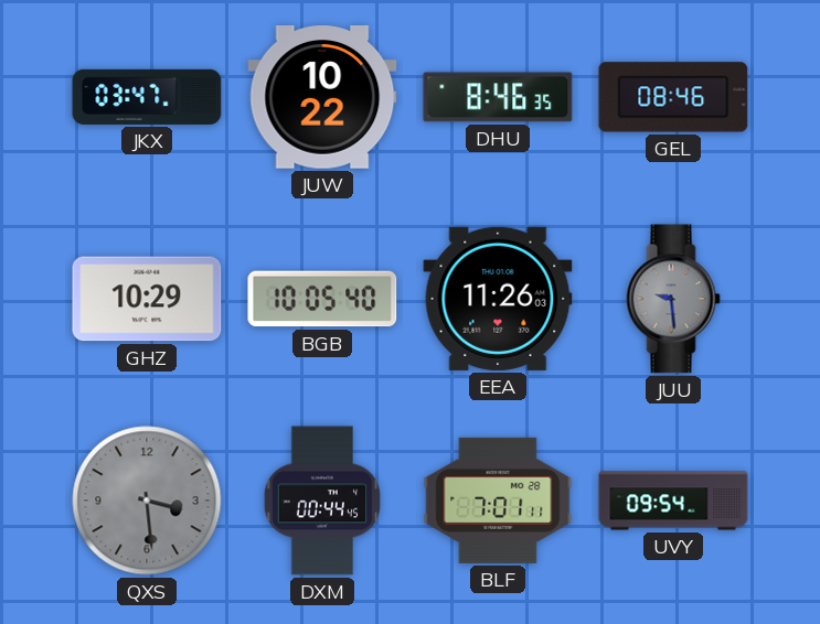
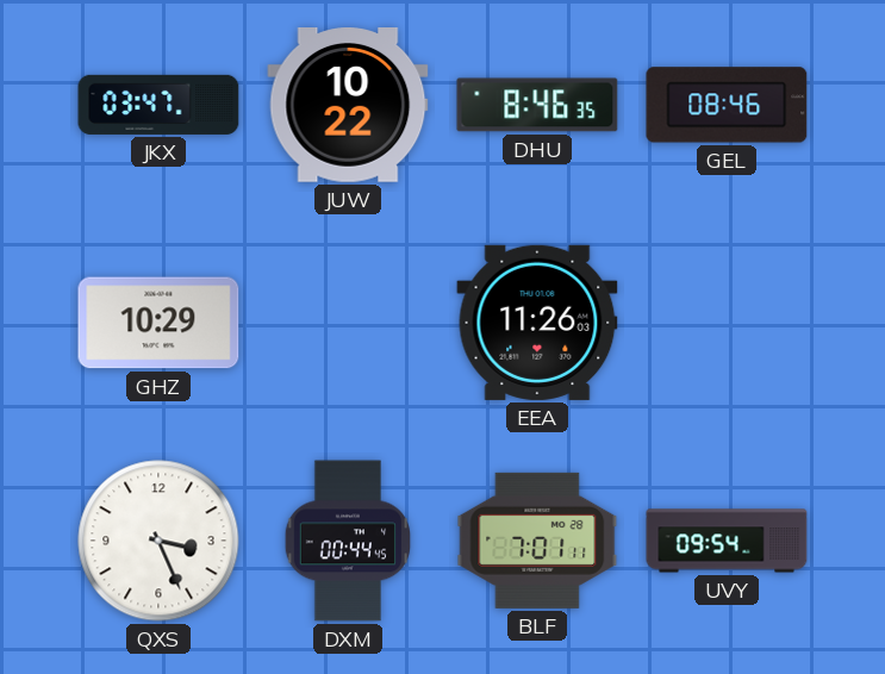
BGB: 10:05 -> none
JUU: 9:29 -> none
QXS: 3:29 -> 3:26
QXS dial: grey -> white
